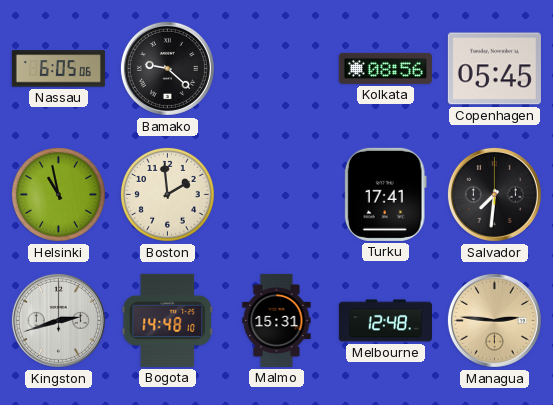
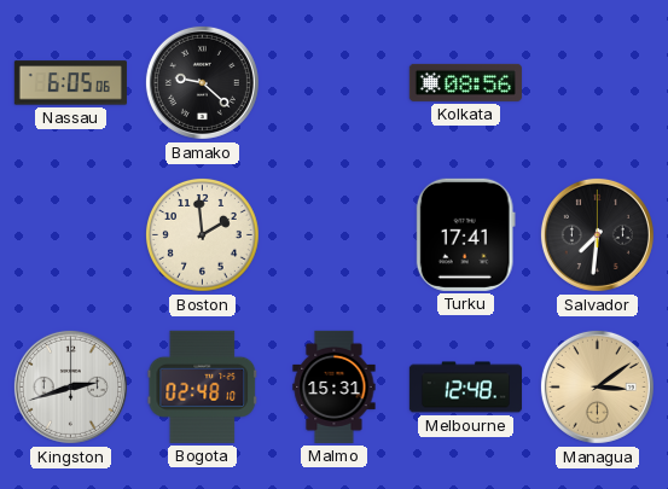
Copenhagen: 05:45 -> none
Helsinki: 10:58 -> none
Bogota: 14:48 -> 02:48
Managua: 2:46 -> 3:09
